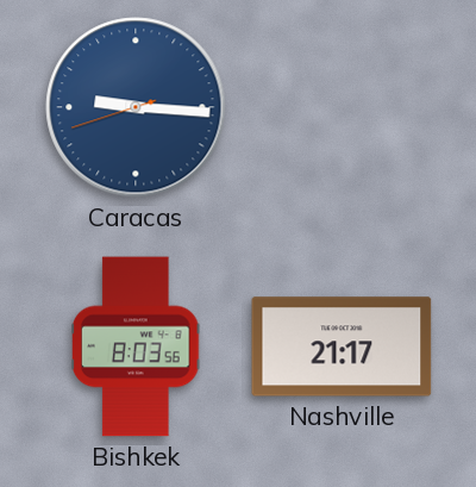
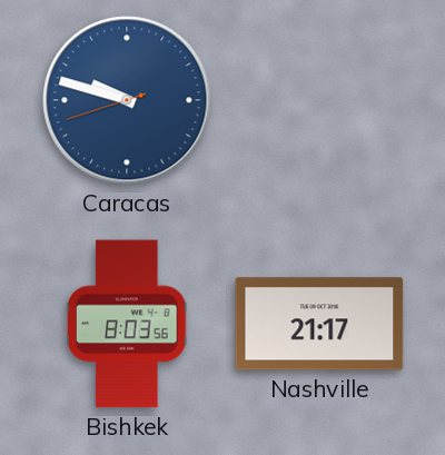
Caracas: 9:15 -> 9:47
